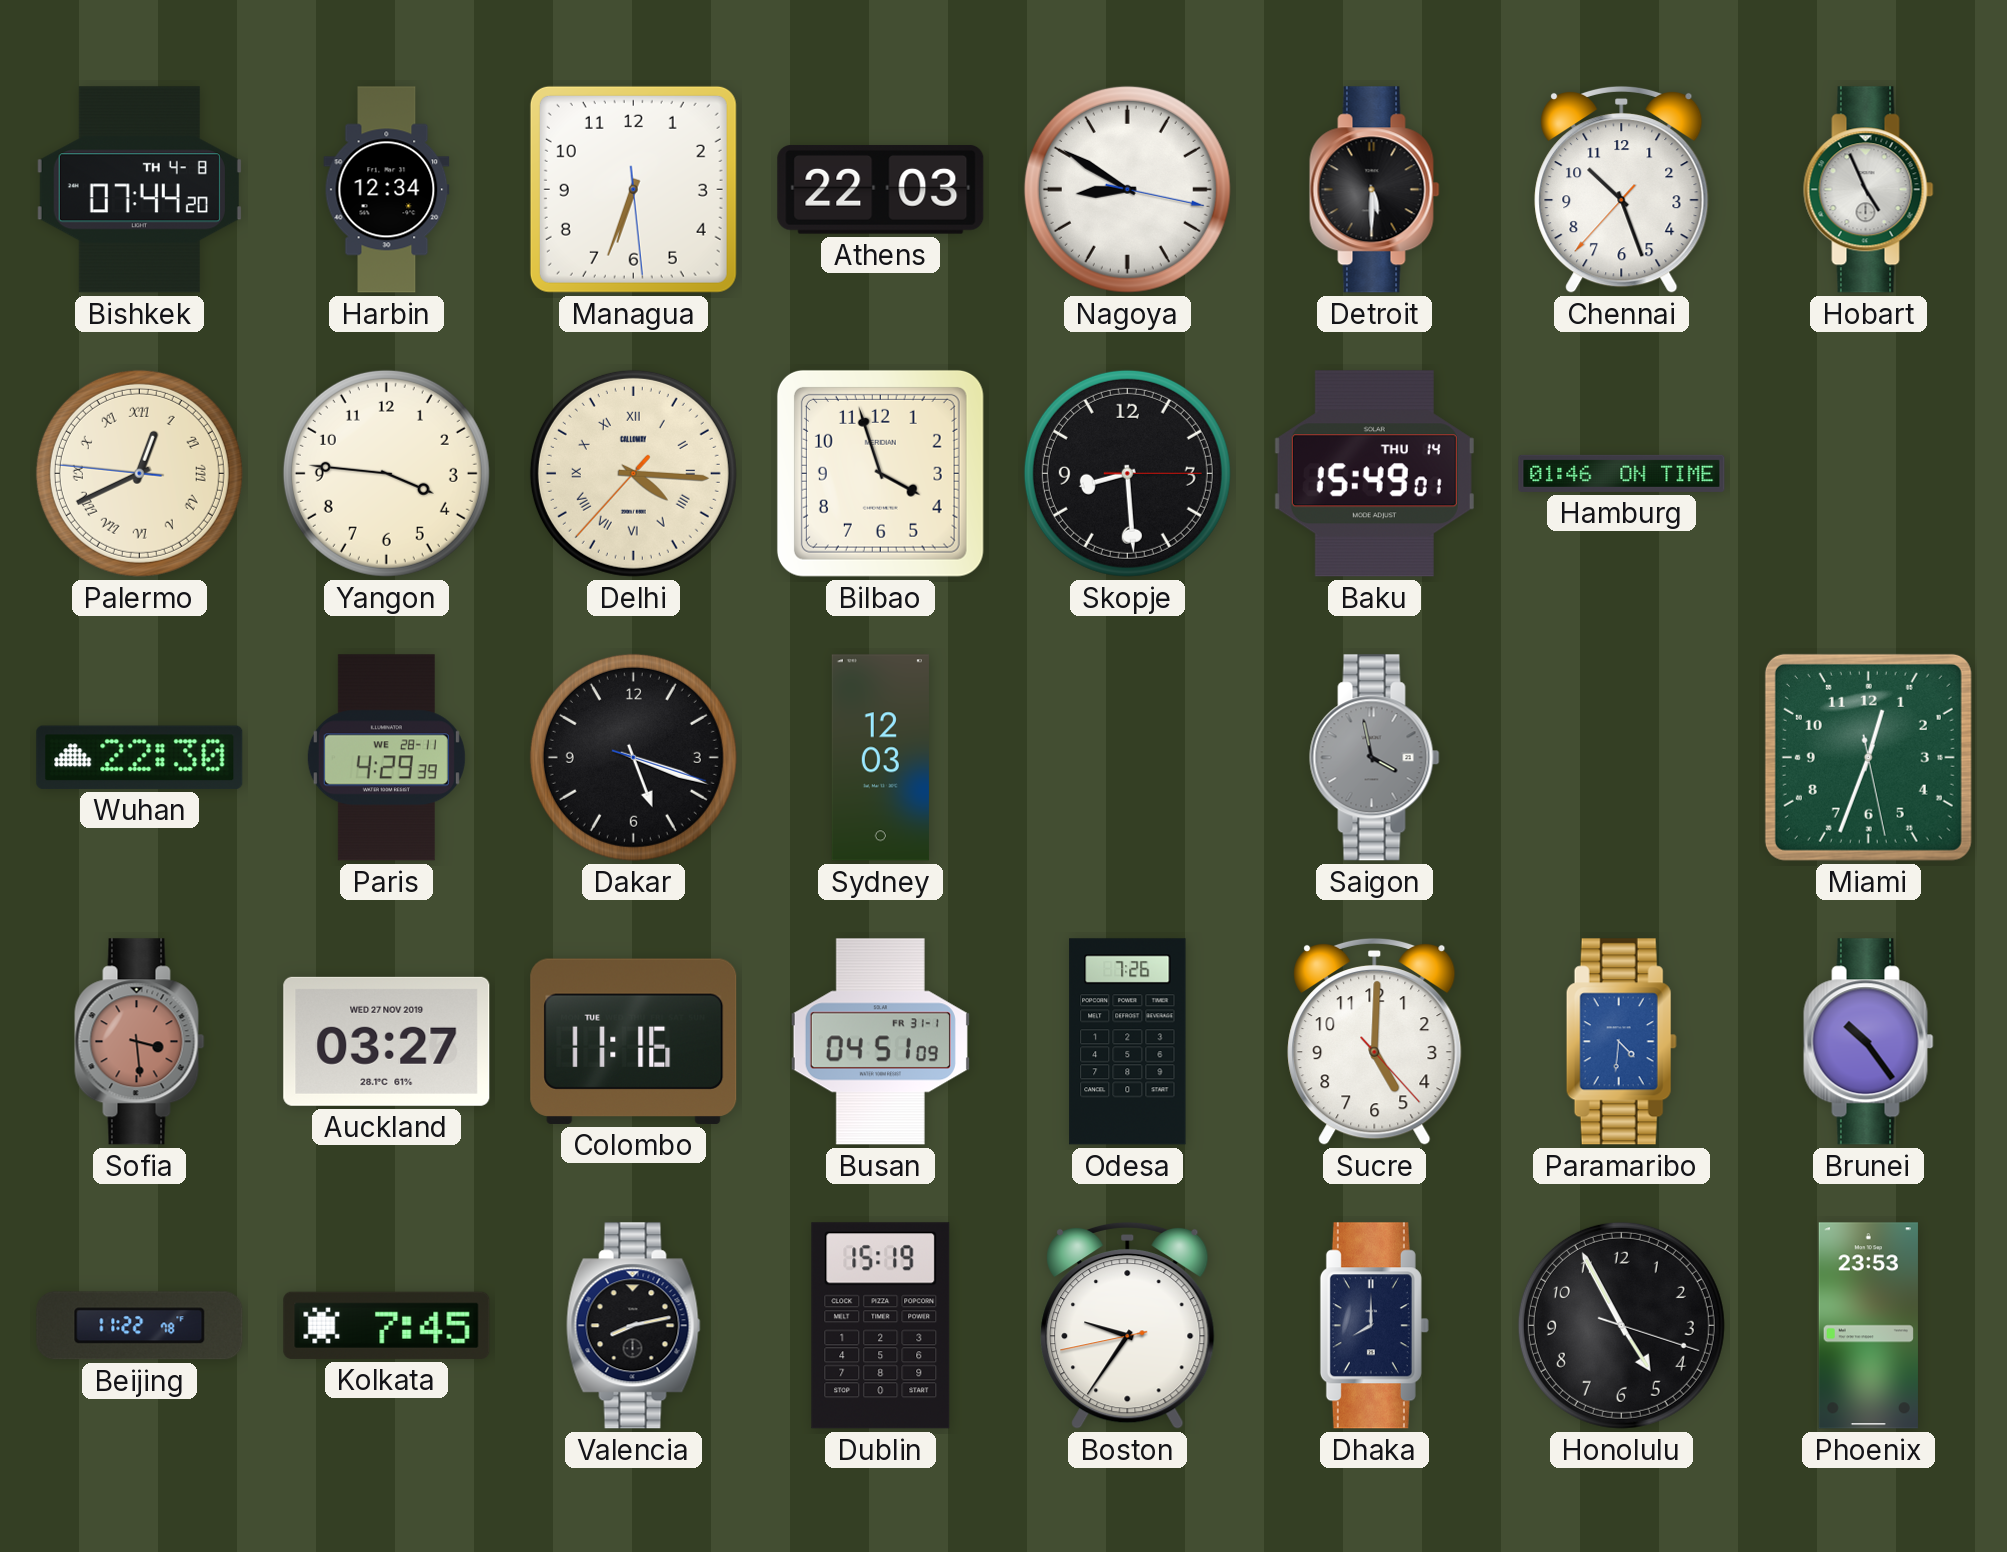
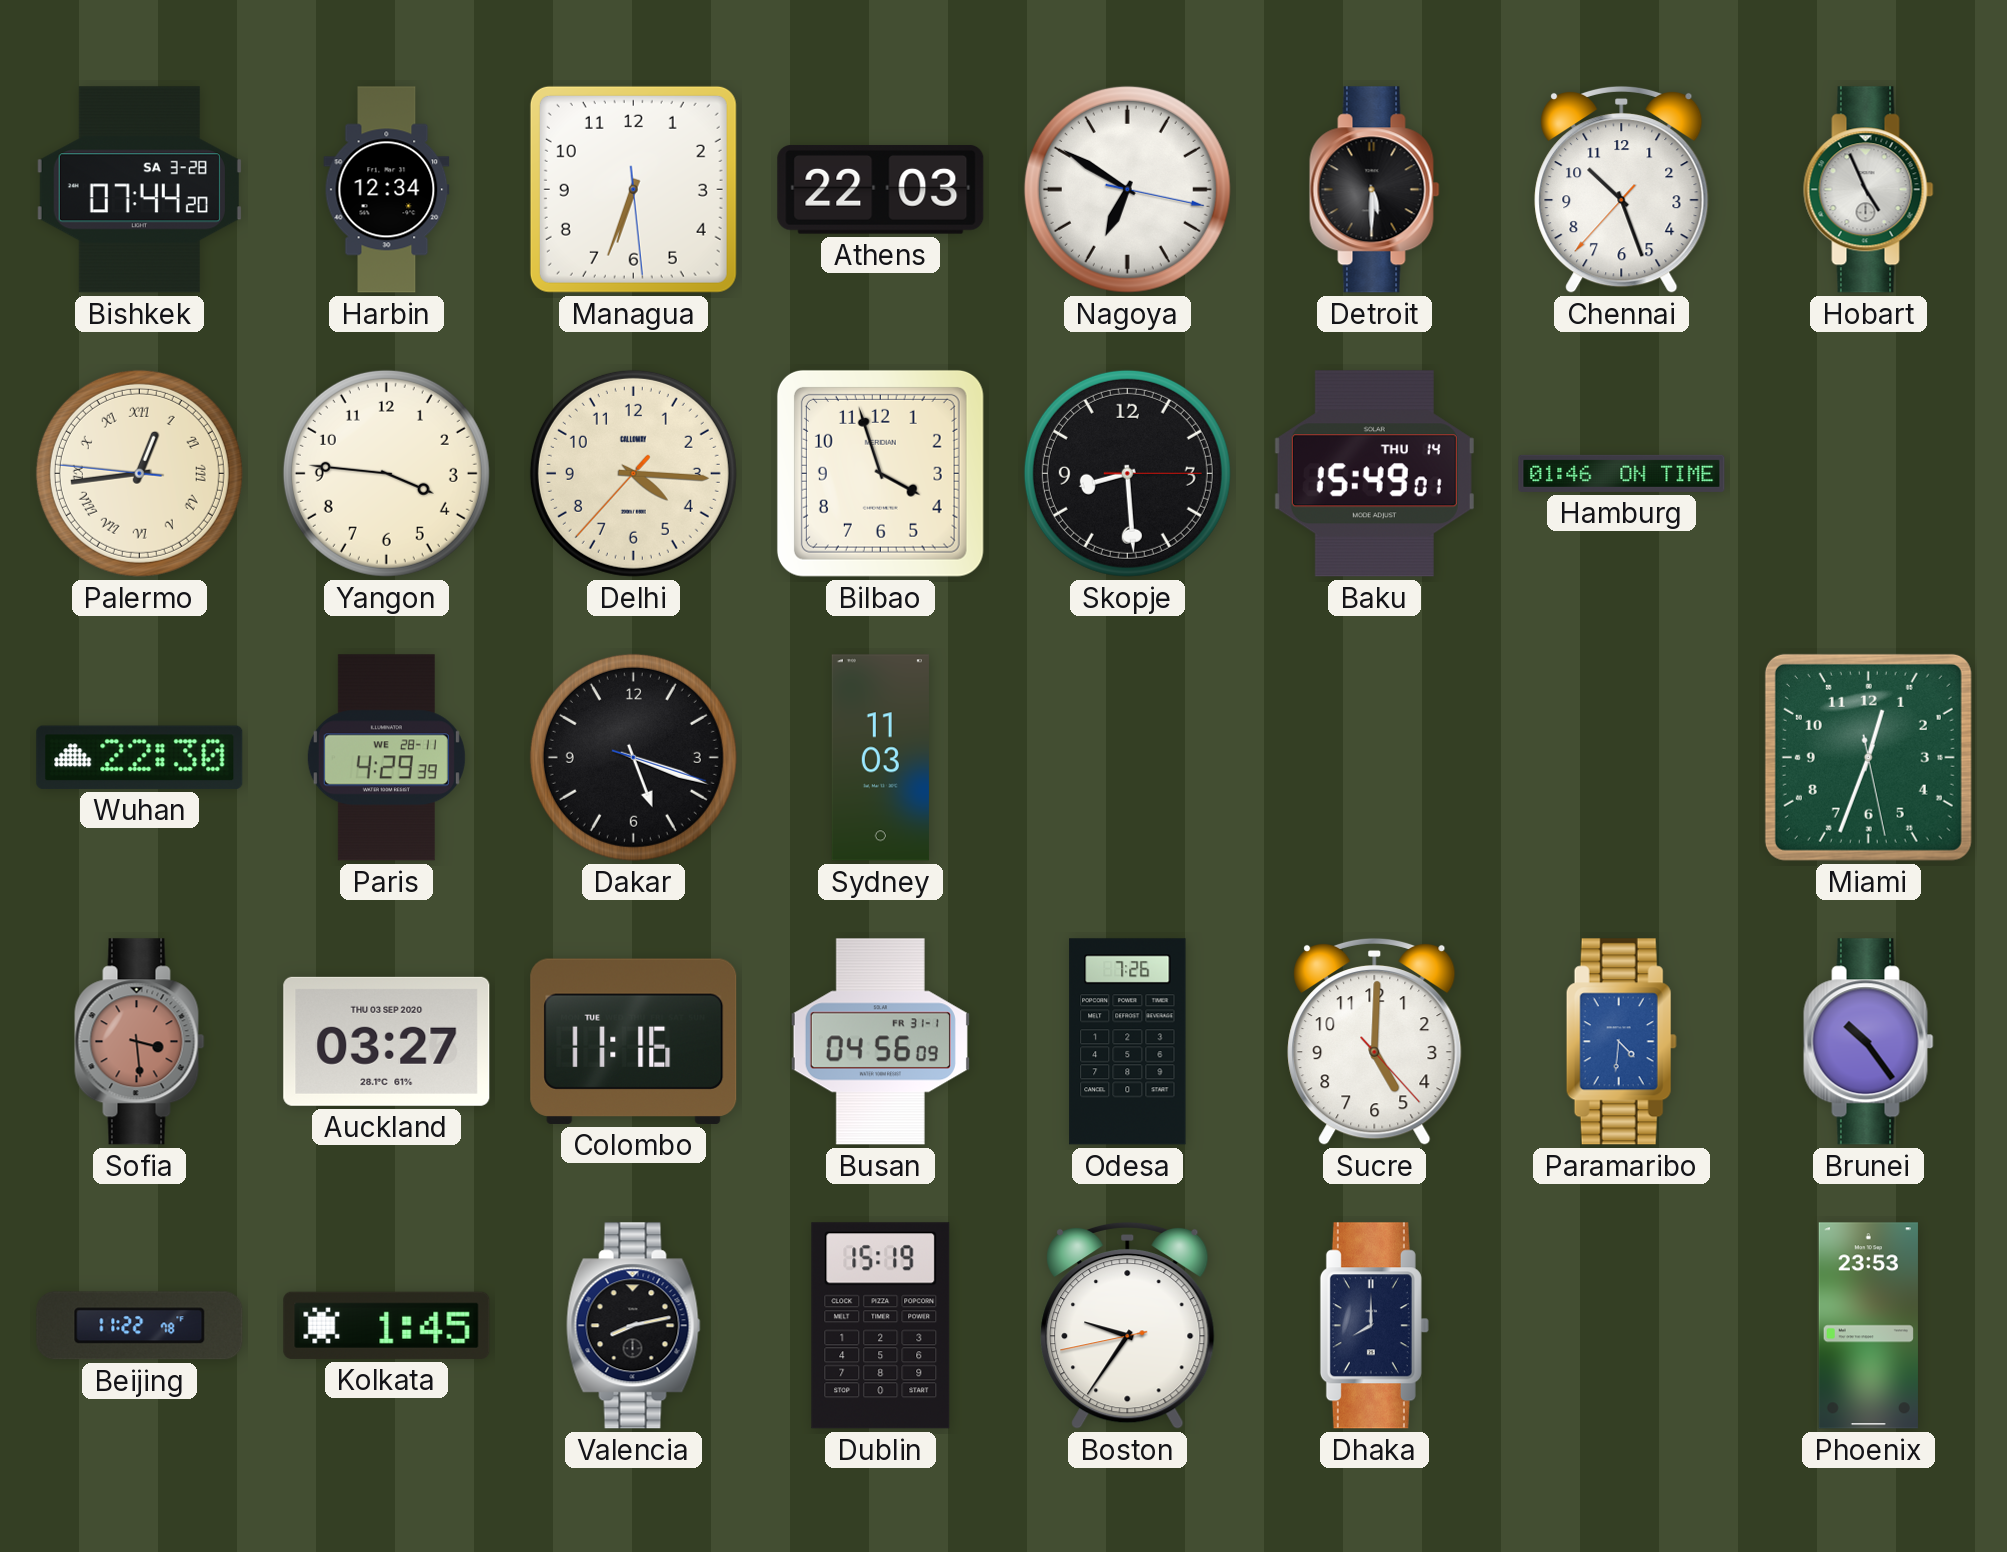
Bishkek date: TH 4-8 -> SA 3-28
Nagoya: 8:50 -> 6:50
Palermo: 12:40 -> 12:43
Delhi numerals: Roman -> Arabic
Sydney: 12:03 -> 11:03
Saigon: 3:58 -> none
Auckland date: WED 27 NOV 2019 -> THU 03 SEP 2020
Busan: 04:51 -> 04:56
Kolkata: 7:45 -> 1:45
Honolulu: 4:55 -> none
